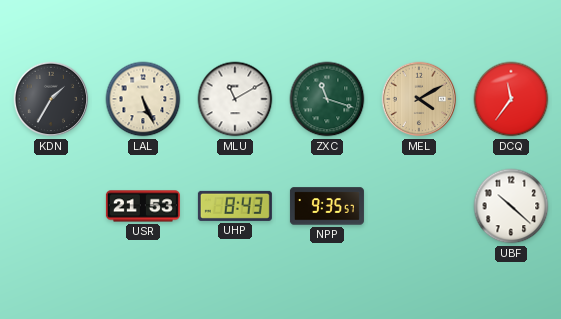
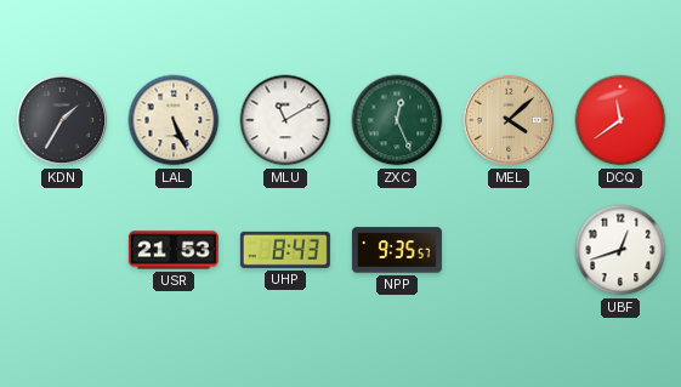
ZXC: 11:18 -> 12:26
MEL: 4:10 -> 4:08
DCQ: 11:36 -> 11:39
UBF: 10:22 -> 12:42
